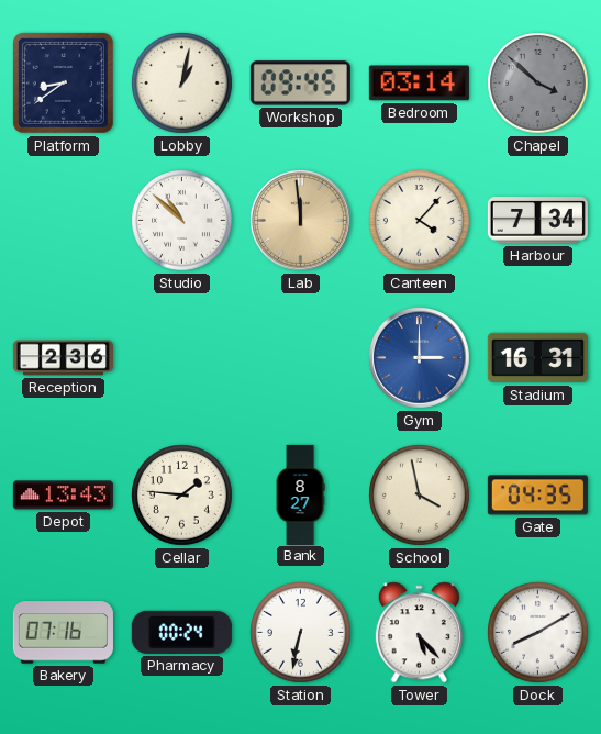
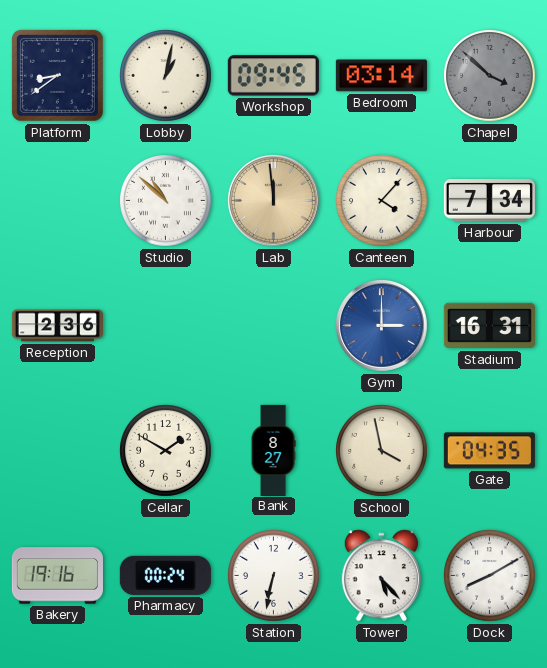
Depot: 13:43 -> none
Cellar: 1:46 -> 1:50
Bakery: 07:16 -> 19:16
